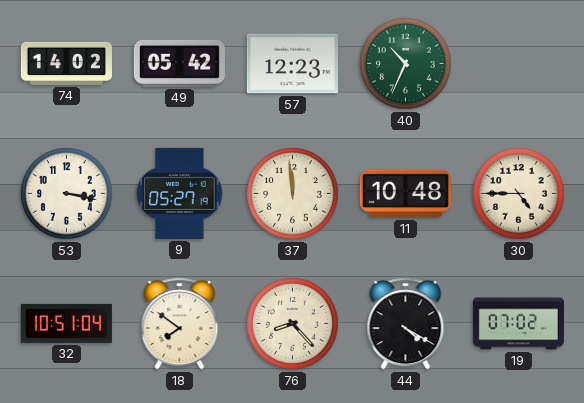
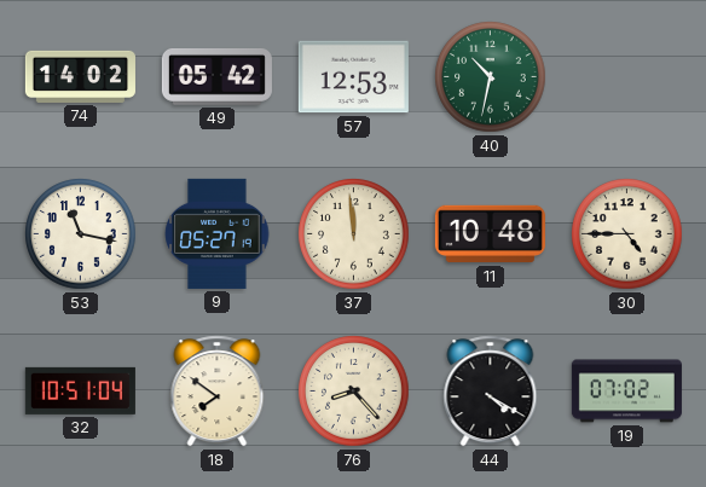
57: 12:23 -> 12:53
40: 10:34 -> 10:32
53: 3:17 -> 11:17
